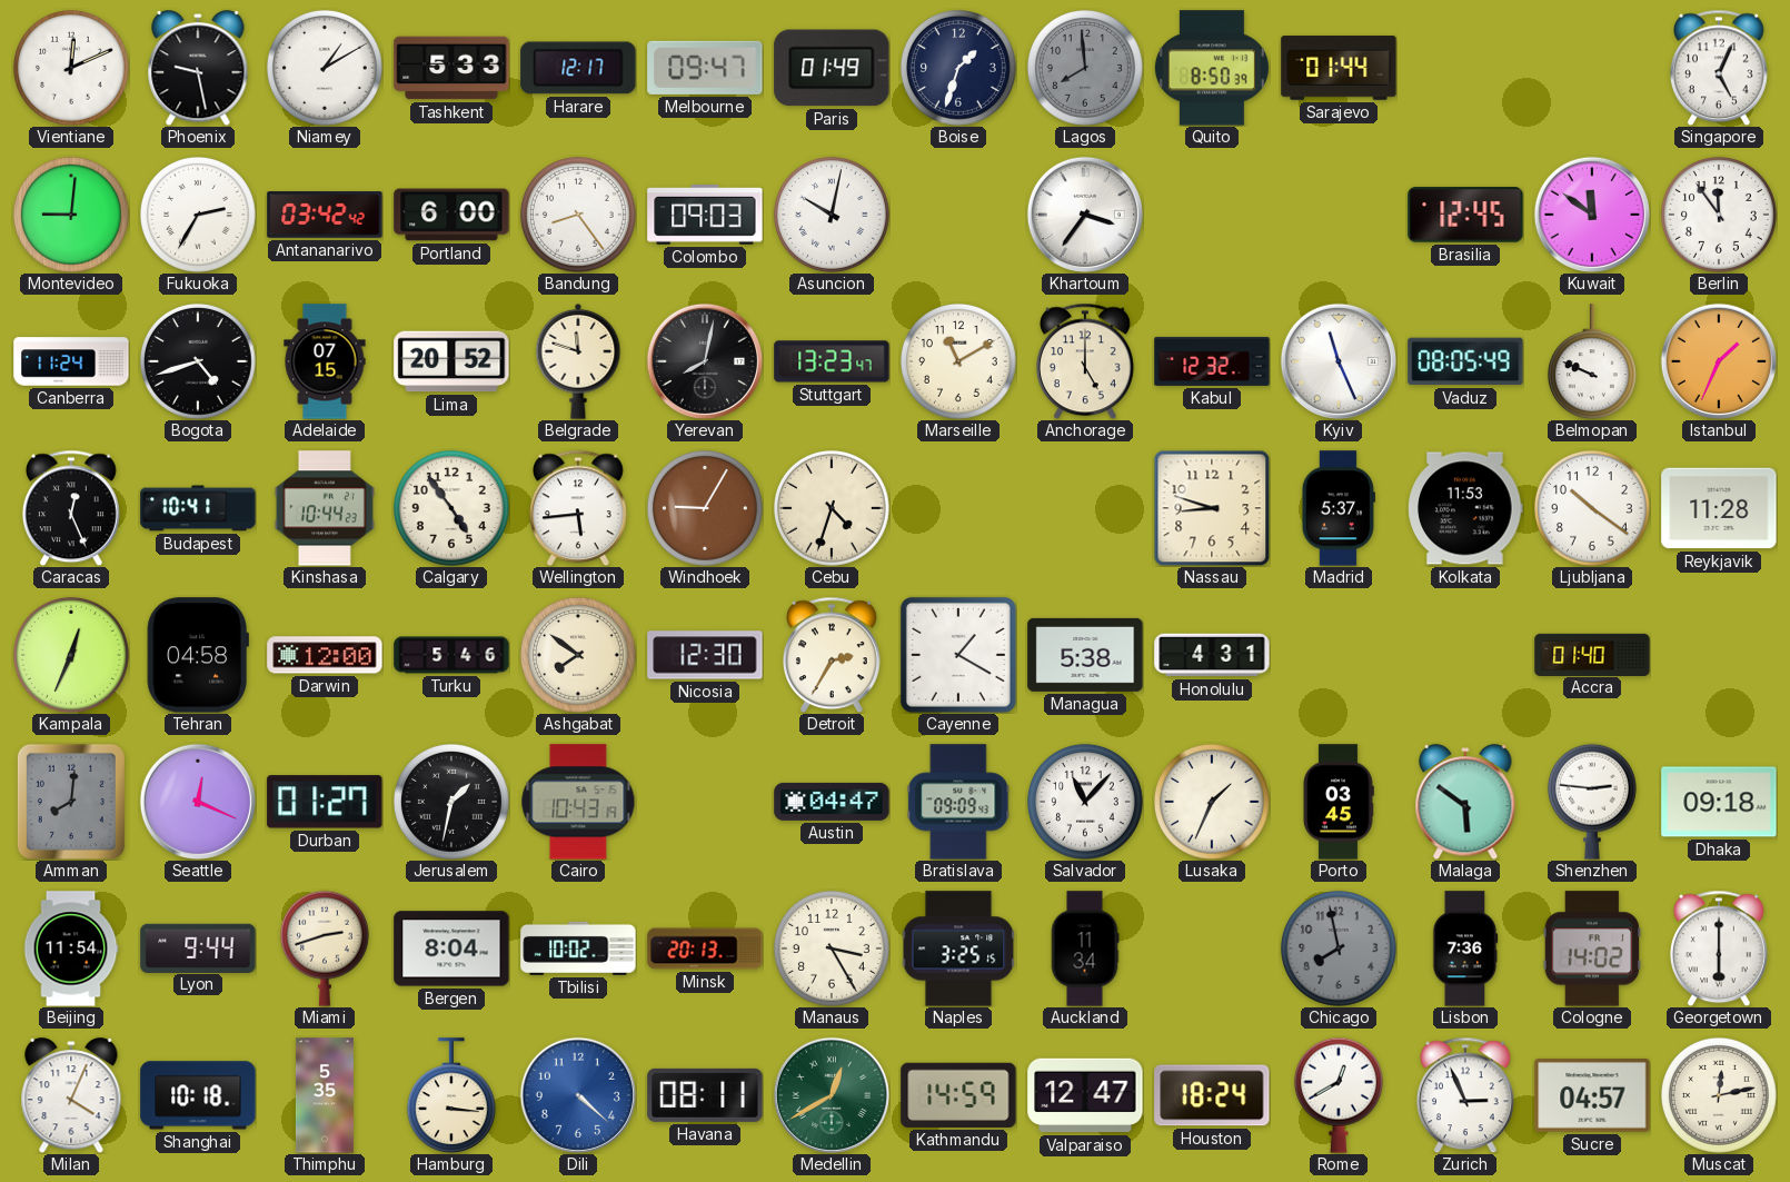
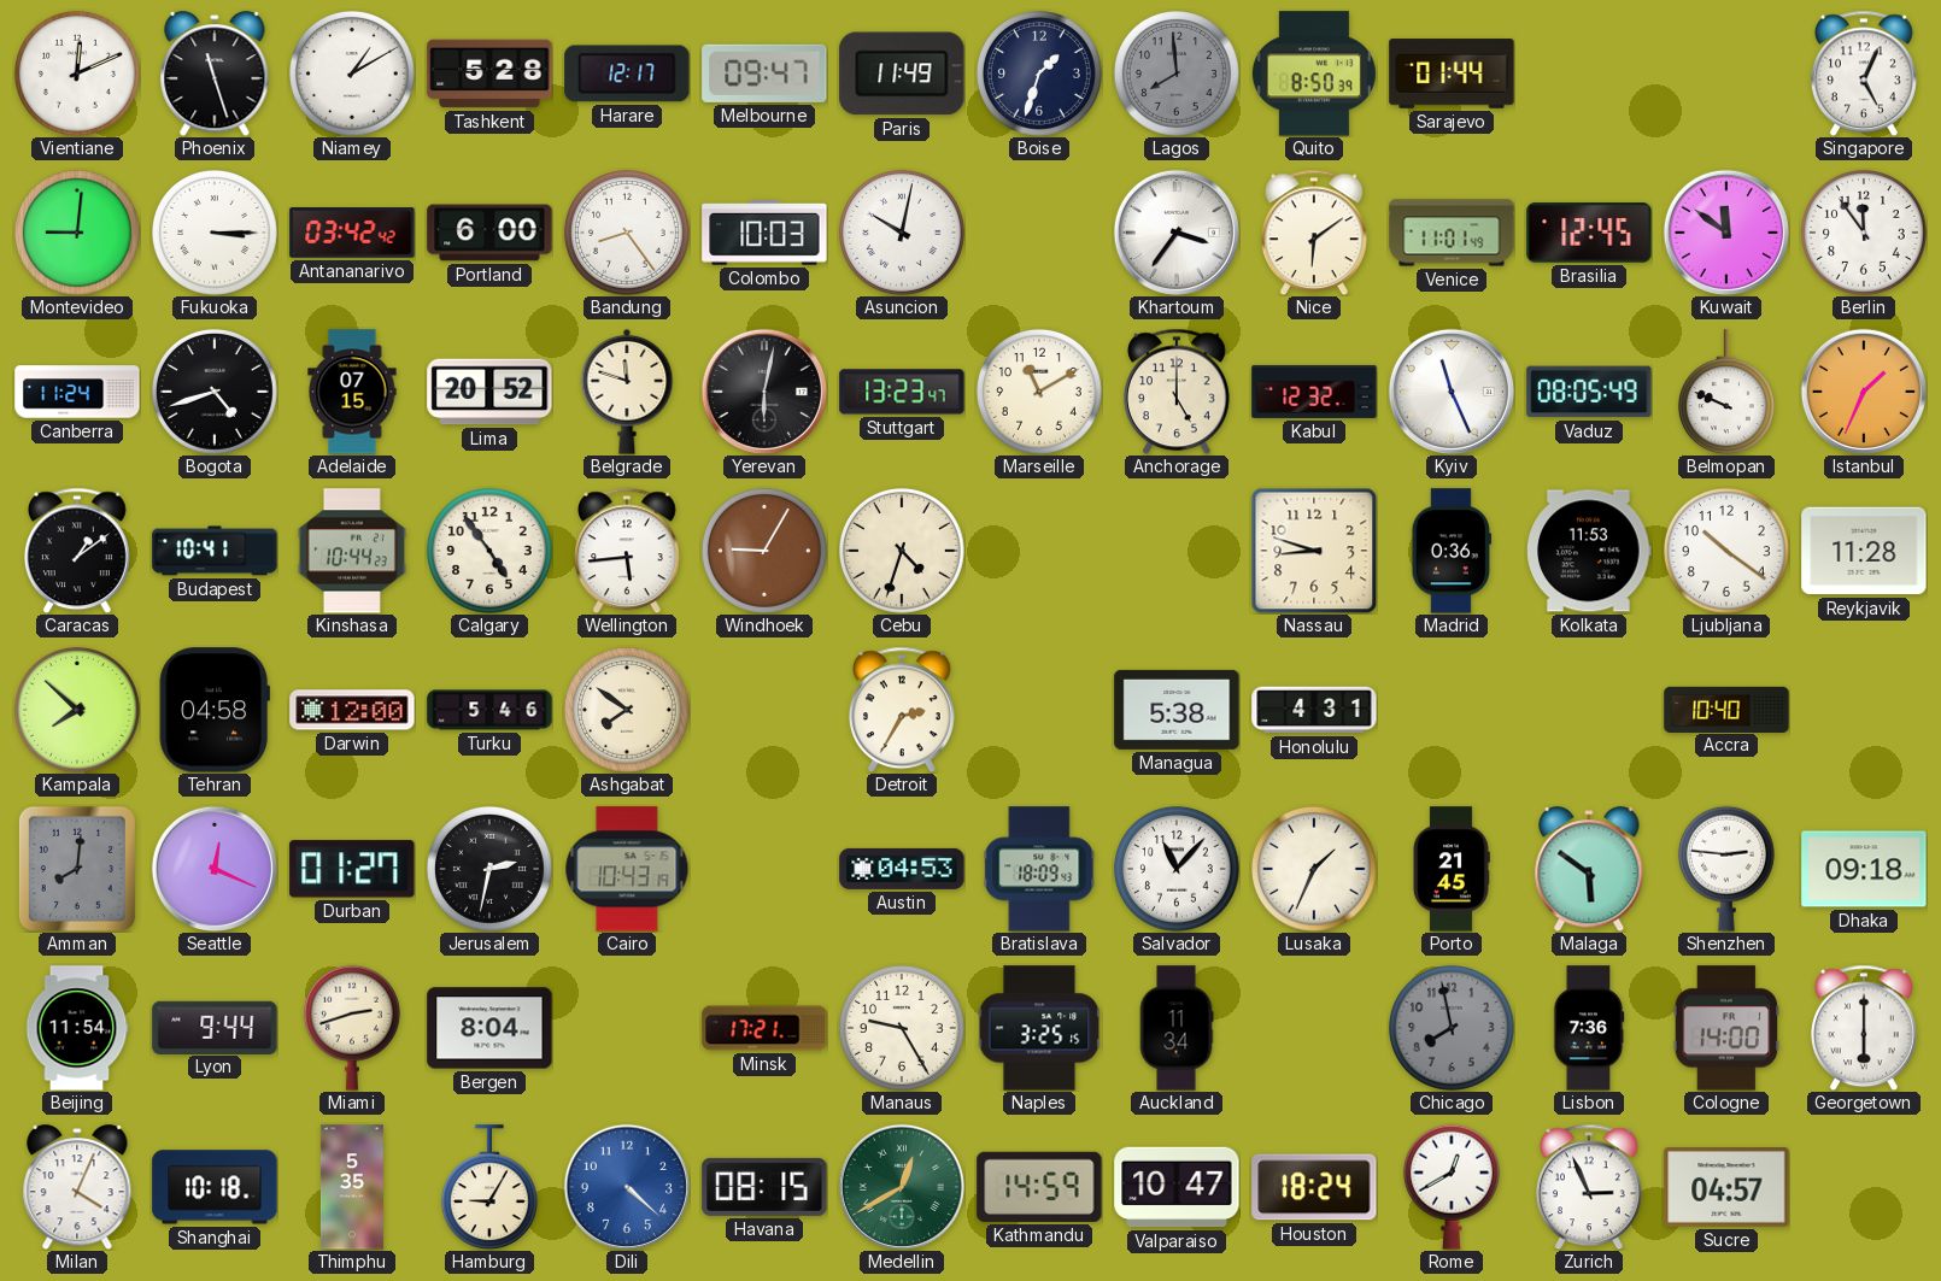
Phoenix: 9:28 -> 11:27
Tashkent: 5:33 -> 5:28
Paris: 01:49 -> 11:49
Fukuoka: 2:35 -> 3:15
Colombo: 09:03 -> 10:03
Nice: none -> 6:09
Venice: none -> 11:01
Yerevan: 8:02 -> 6:02
Caracas: 12:26 -> 1:09
Madrid: 5:37 -> 0:36
Kampala: 12:34 -> 7:52
Nicosia: 12:30 -> none
Cayenne: 1:20 -> none
Accra: 01:40 -> 10:40
Jerusalem: 1:32 -> 2:32
Austin: 04:47 -> 04:53
Bratislava: 09:09 -> 18:09
Porto: 03:45 -> 21:45
Tbilisi: 10:02 -> none
Minsk: 20:13 -> 17:21
Manaus: 3:25 -> 9:25
Cologne: 14:02 -> 14:00
Hamburg: 3:16 -> 9:05
Havana: 08:11 -> 08:15
Valparaiso: 12:47 -> 10:47
Muscat: 12:13 -> none
